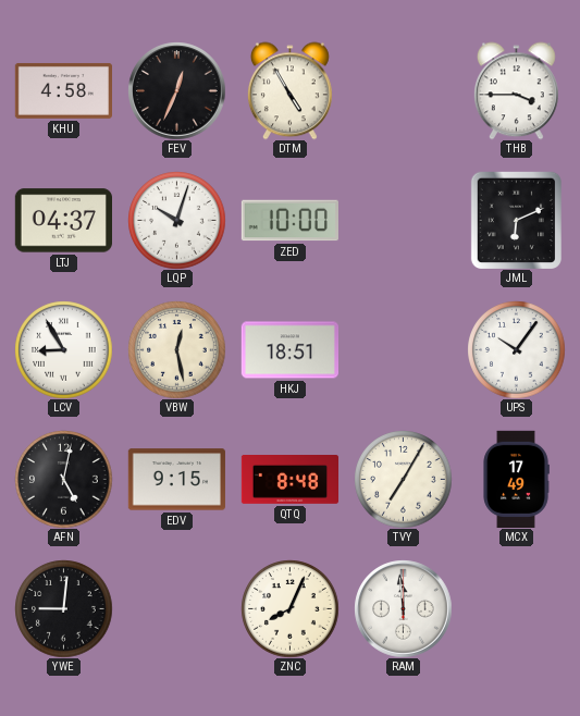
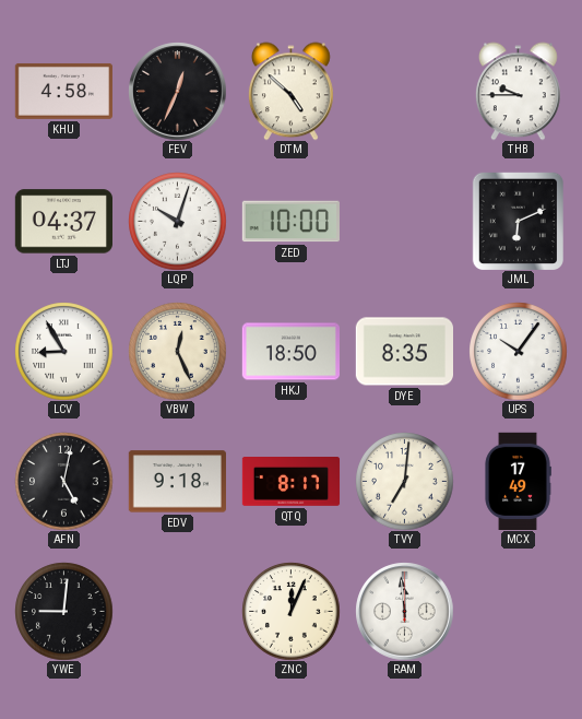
DTM: 4:55 -> 4:52
THB: 3:45 -> 9:45
VBW: 12:28 -> 12:26
HKJ: 18:51 -> 18:50
DYE: none -> 8:35
EDV: 9:15 -> 9:18
QTQ: 8:48 -> 8:17
TVY: 7:05 -> 7:01
ZNC: 8:04 -> 12:04
